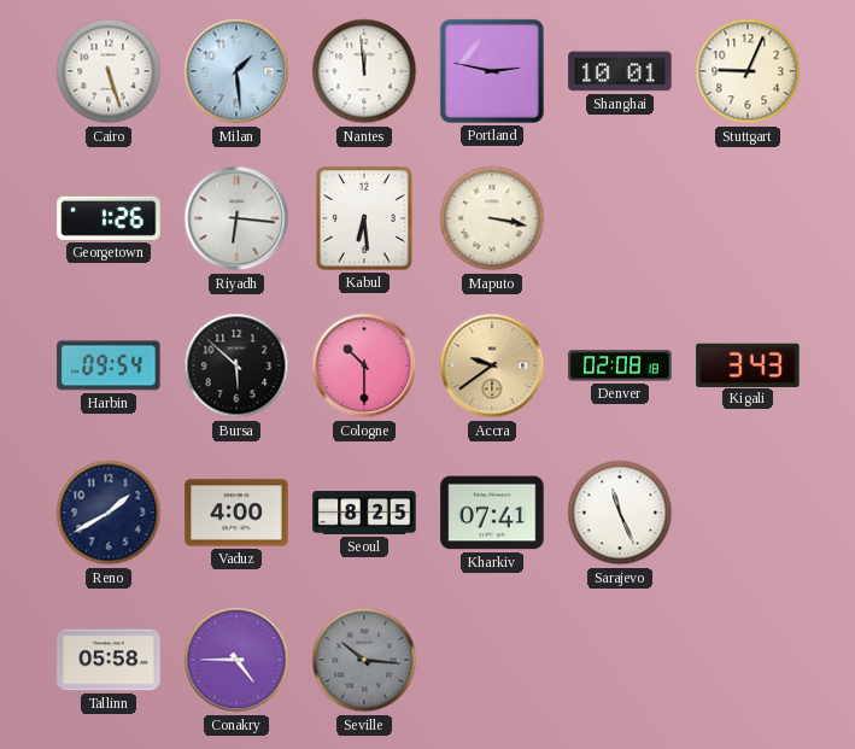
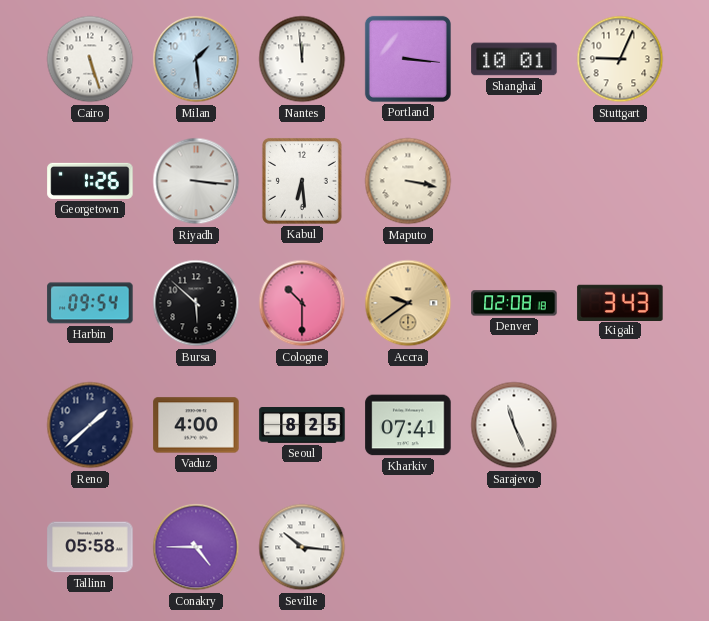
Portland: 2:47 -> 3:16
Riyadh: 6:16 -> 3:16
Reno: 1:40 -> 1:38
Seville dial: grey -> white
